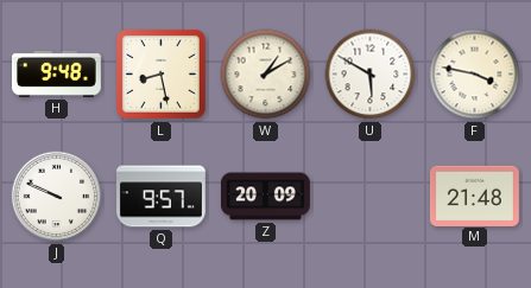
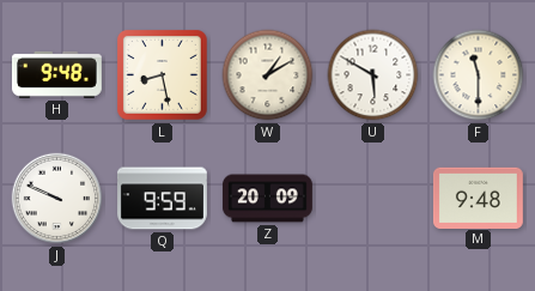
F: 3:47 -> 11:30
Q: 9:57 -> 9:59
M: 21:48 -> 9:48
